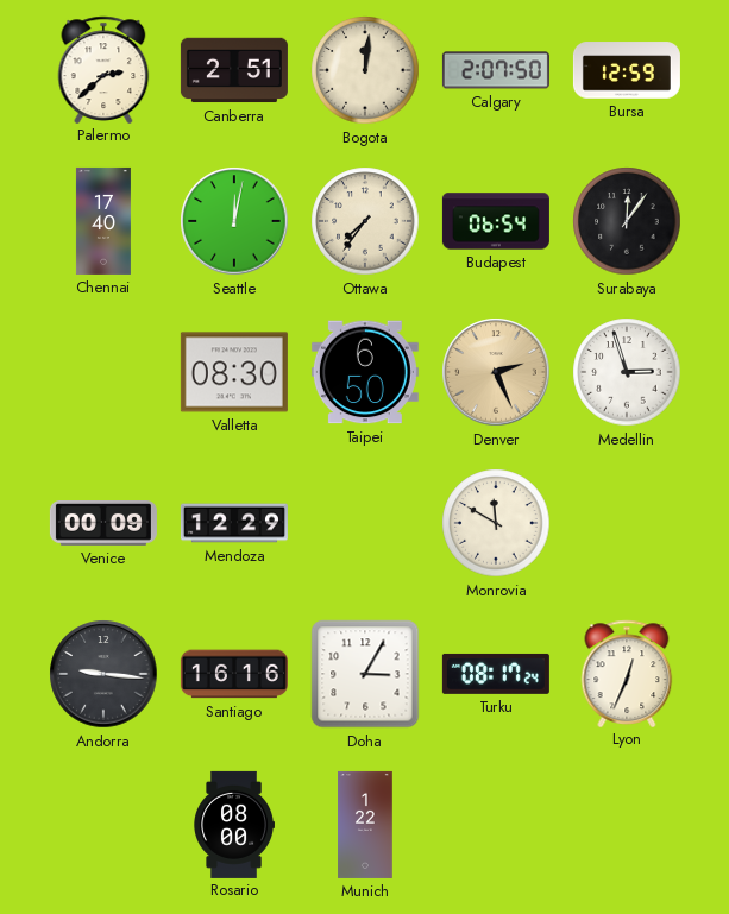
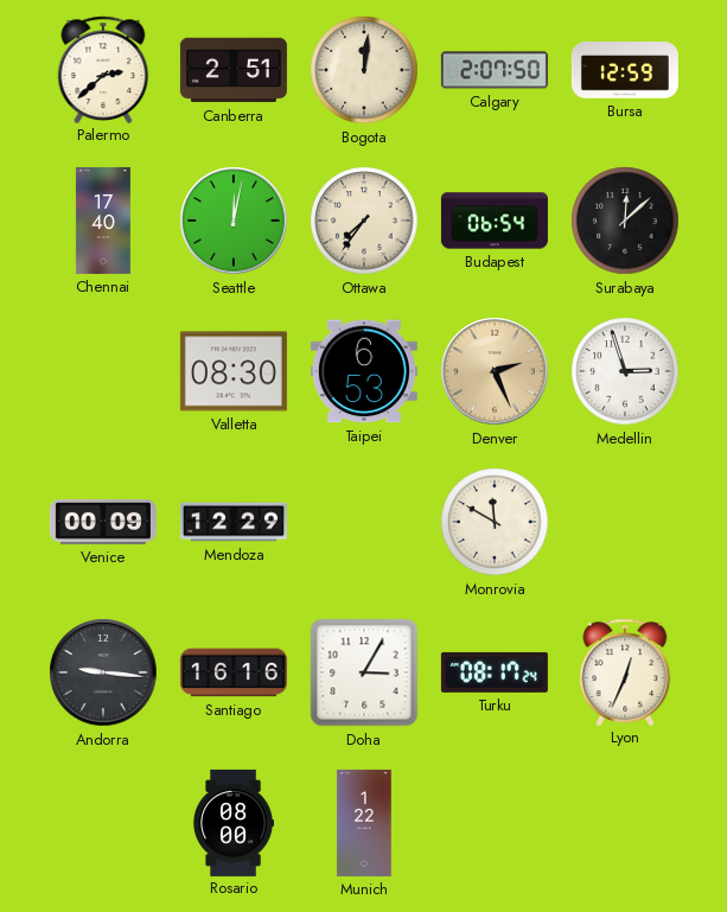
Surabaya: 12:06 -> 12:08
Taipei: 6:50 -> 6:53
